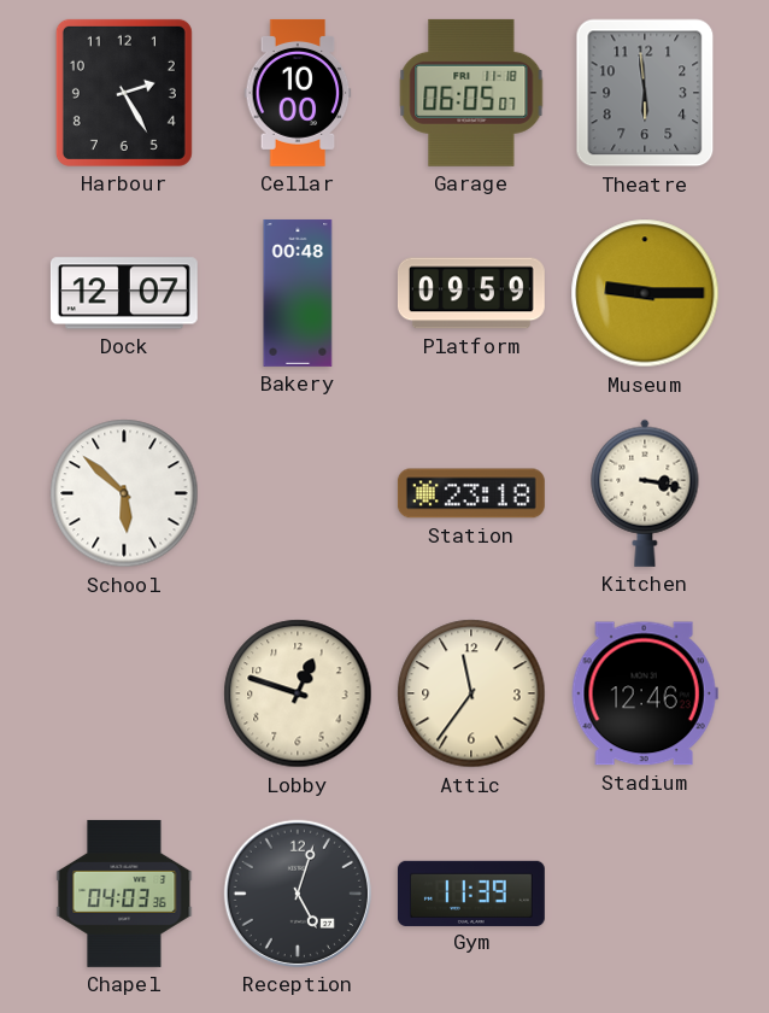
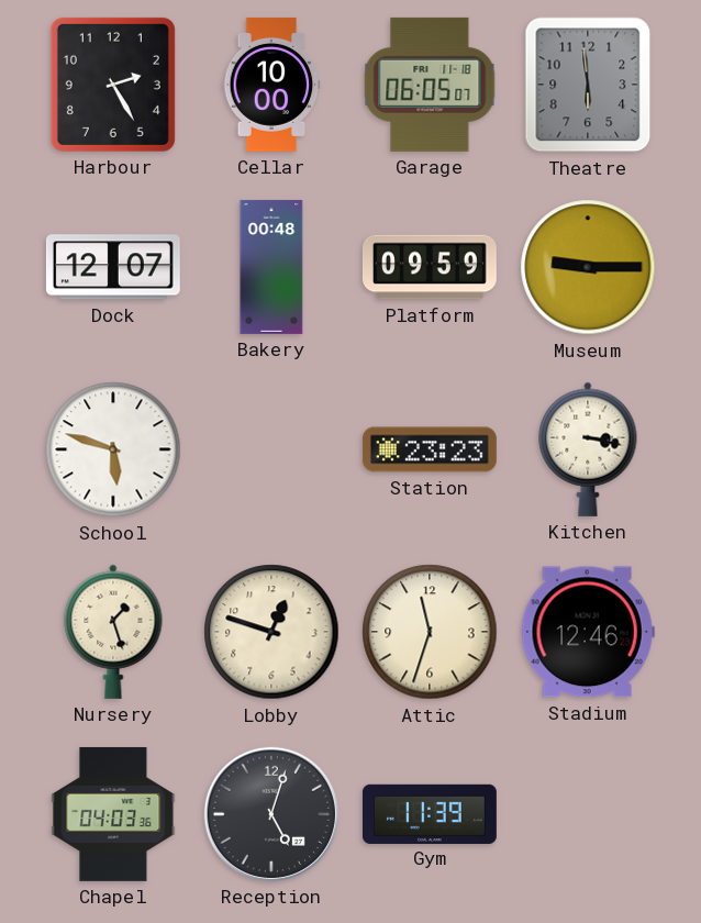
School: 5:52 -> 5:48
Station: 23:18 -> 23:23
Nursery: none -> 1:27
Attic: 11:36 -> 11:33
